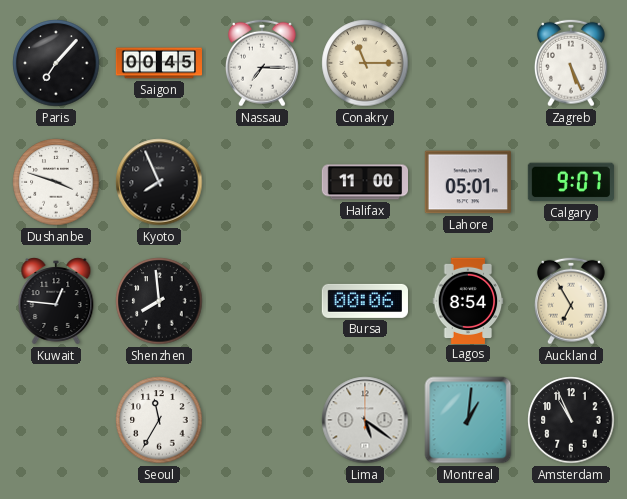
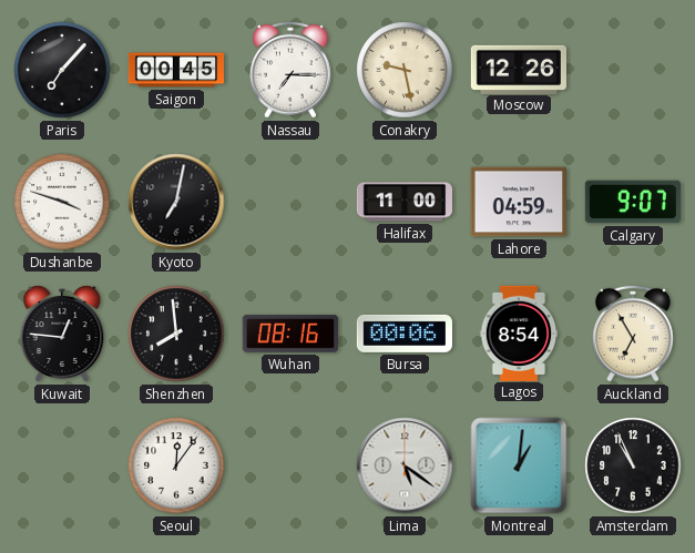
Conakry: 11:15 -> 9:28
Moscow: none -> 12:26
Zagreb: 5:26 -> none
Kyoto: 7:56 -> 7:02
Lahore: 05:01 -> 04:59
Wuhan: none -> 08:16
Seoul: 11:35 -> 12:06
